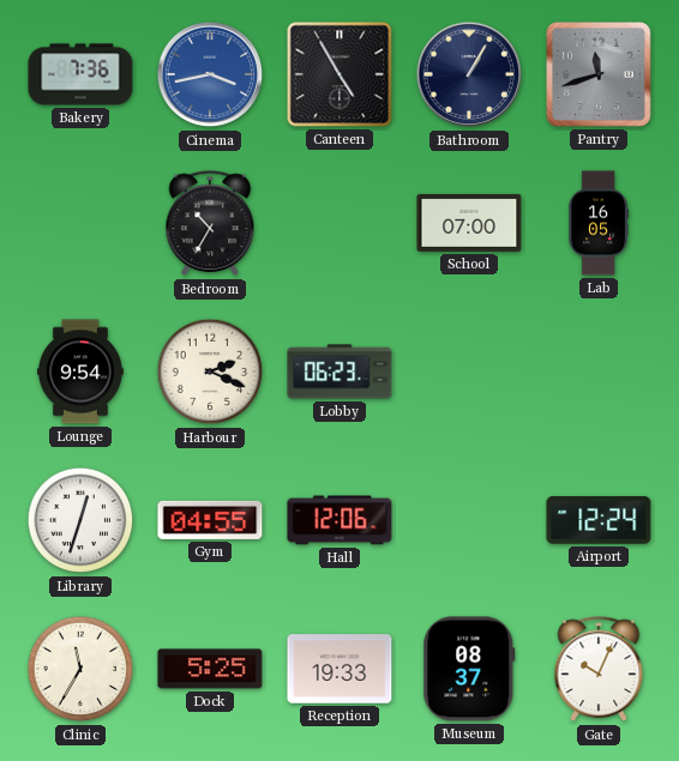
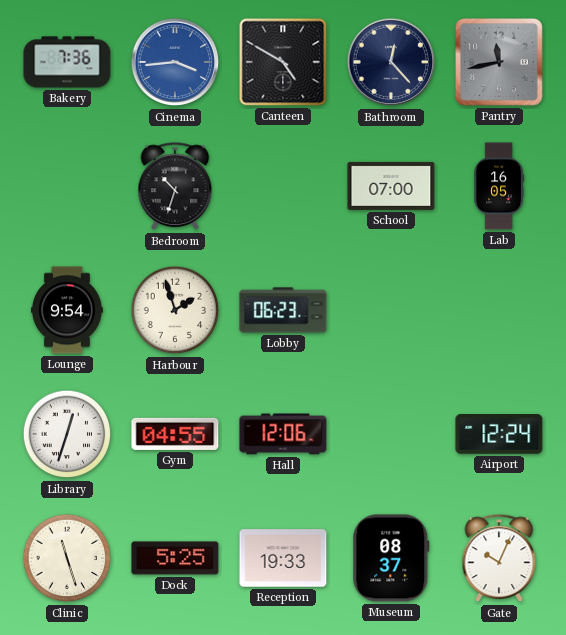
Cinema: 3:43 -> 3:44
Canteen: 4:55 -> 4:50
Bathroom: 1:05 -> 12:23
Pantry: 11:42 -> 11:43
Bedroom: 10:35 -> 10:33
Harbour: 2:19 -> 1:57
Clinic: 11:35 -> 11:27
